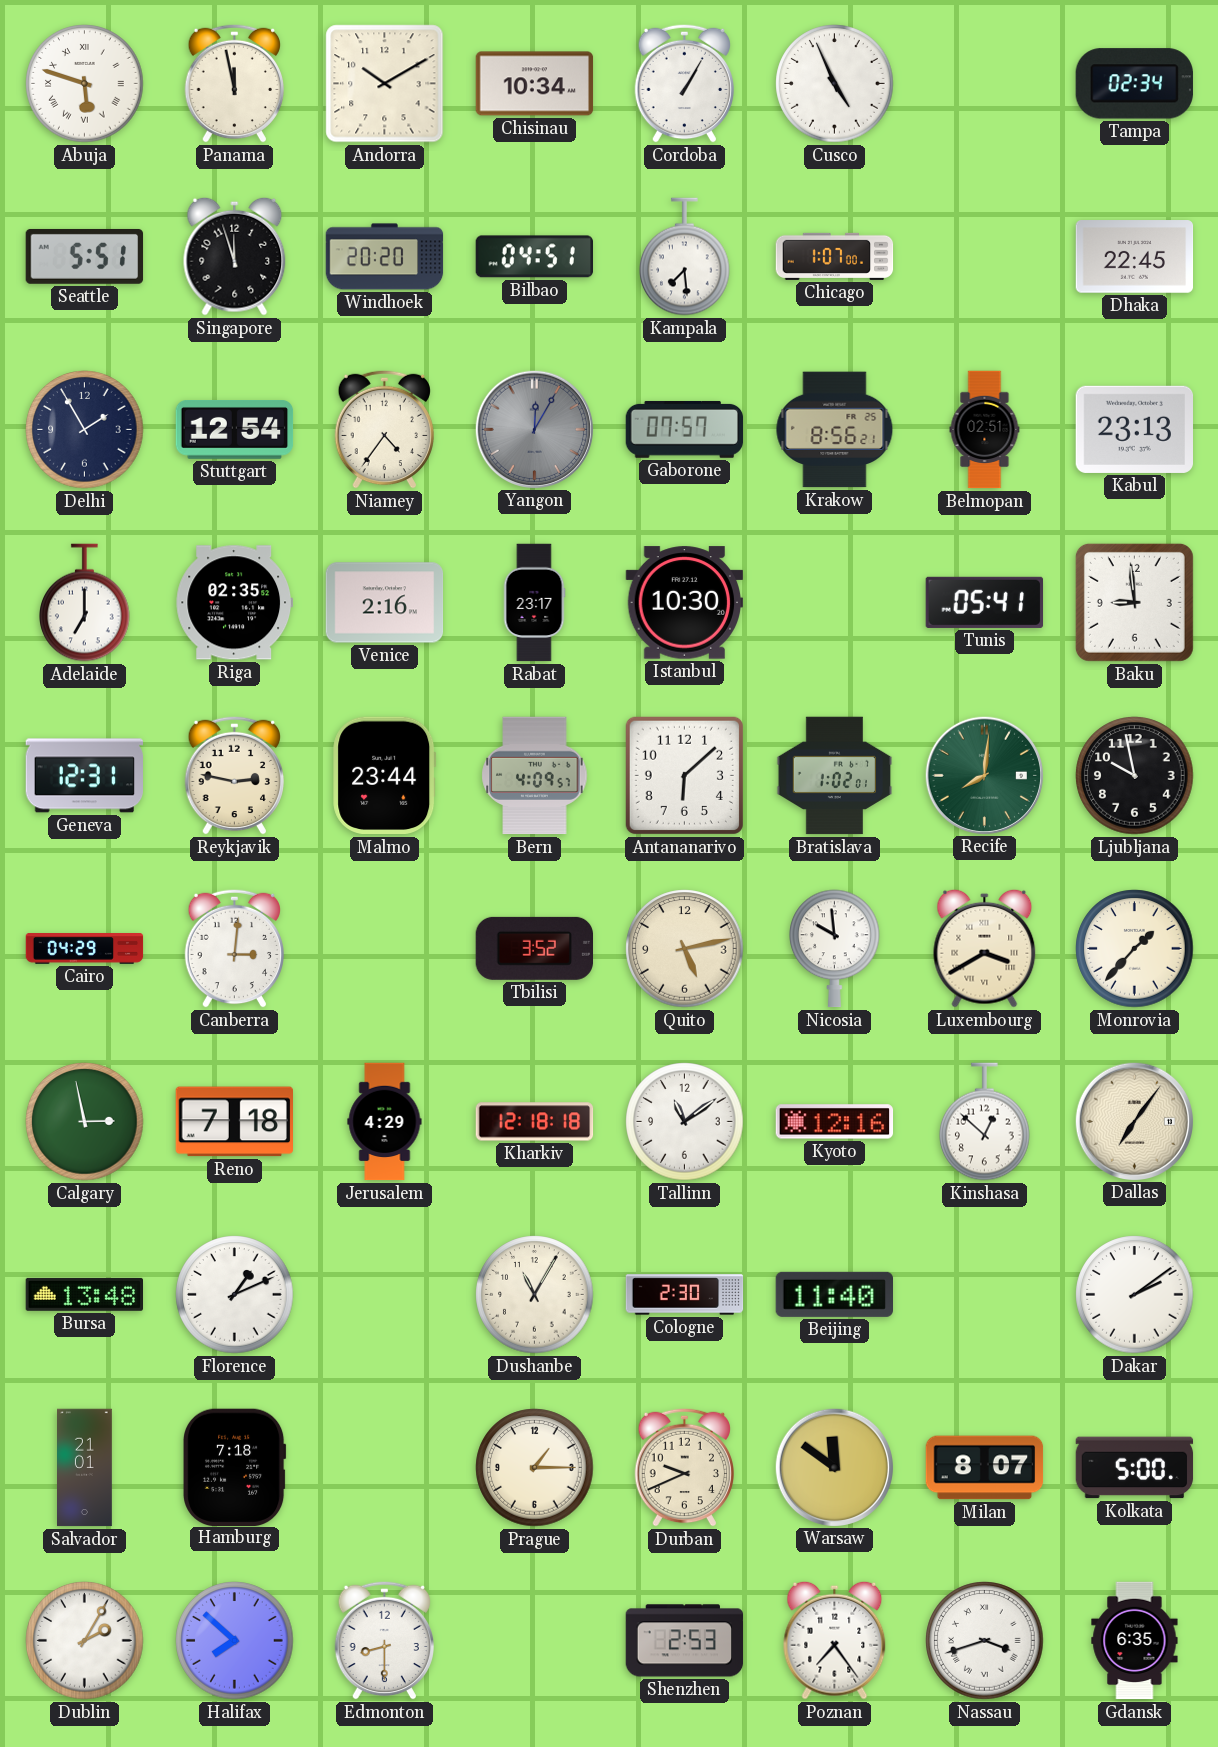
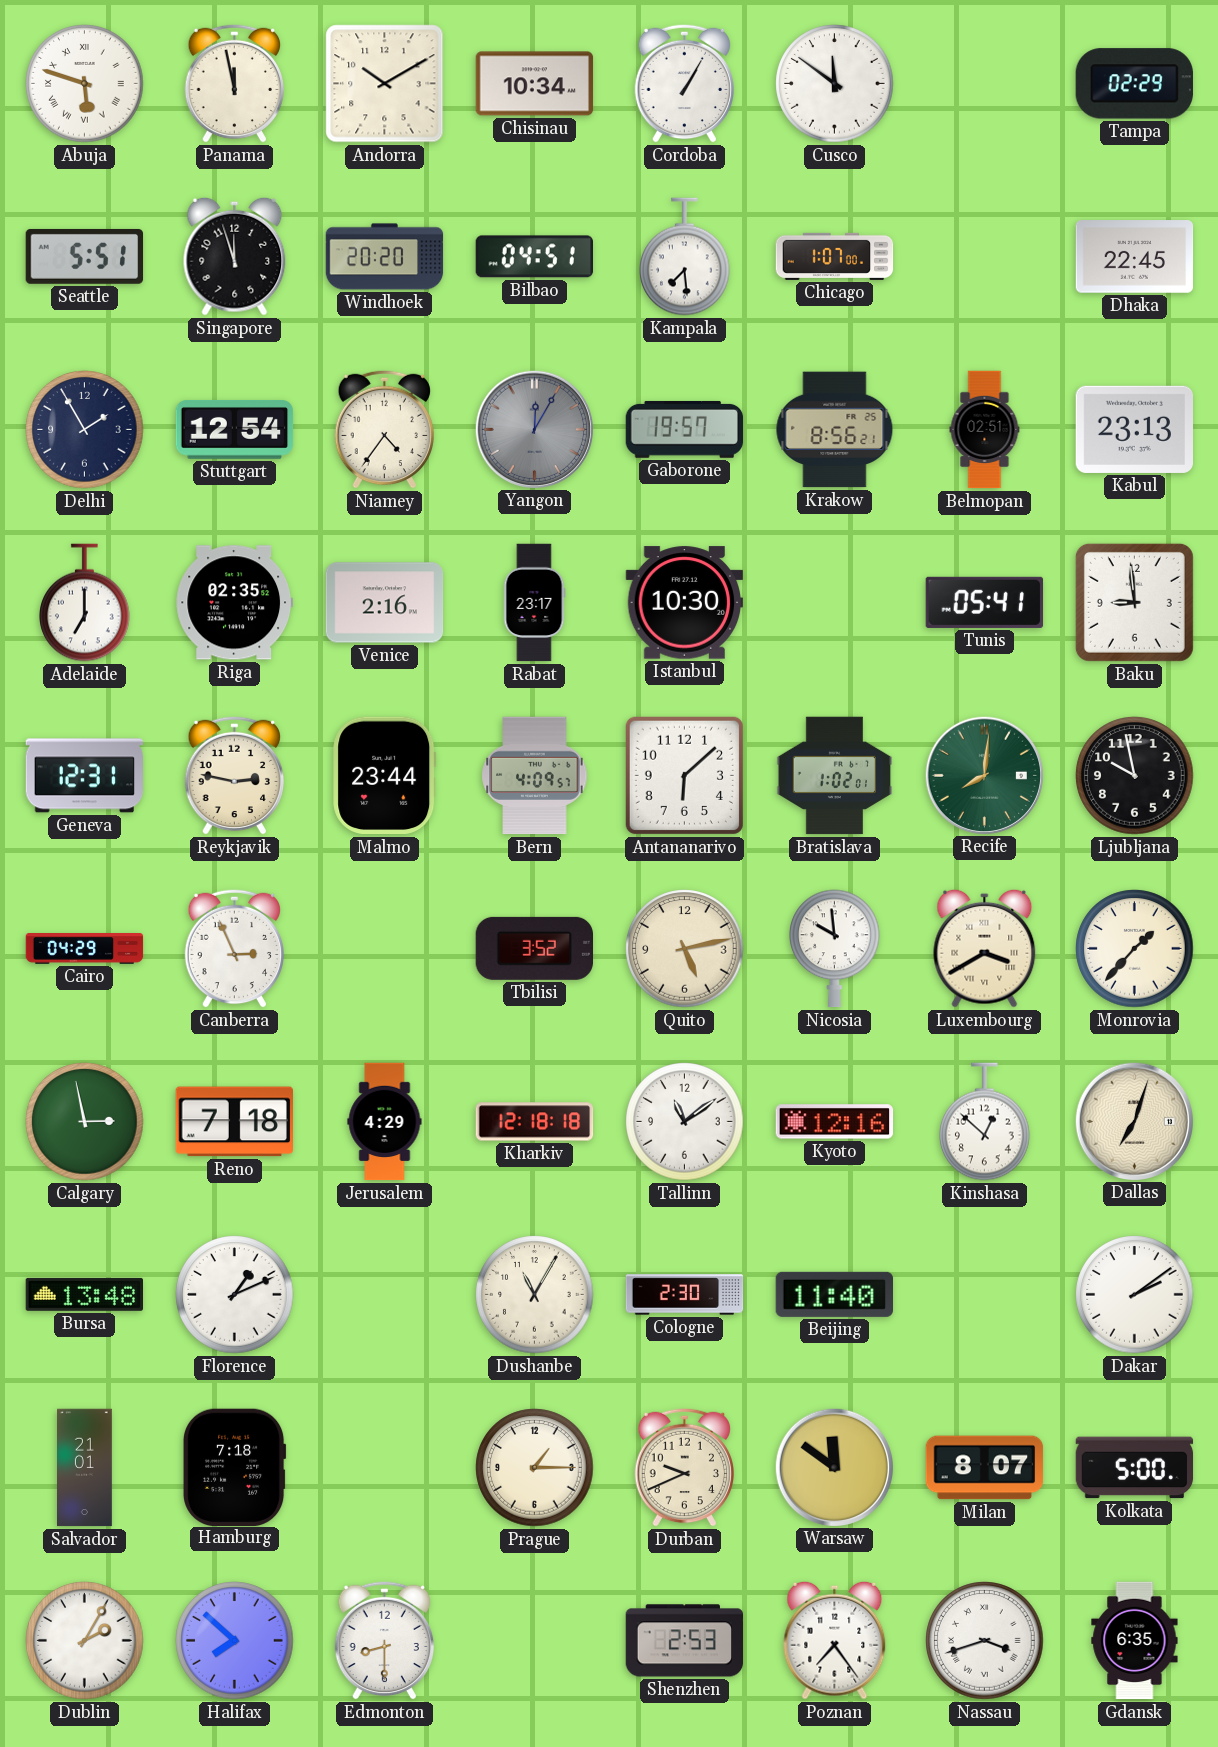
Cusco: 4:56 -> 11:51
Tampa: 02:34 -> 02:29
Gaborone: 07:57 -> 19:57
Canberra: 3:01 -> 2:56
Dallas: 7:06 -> 7:03
